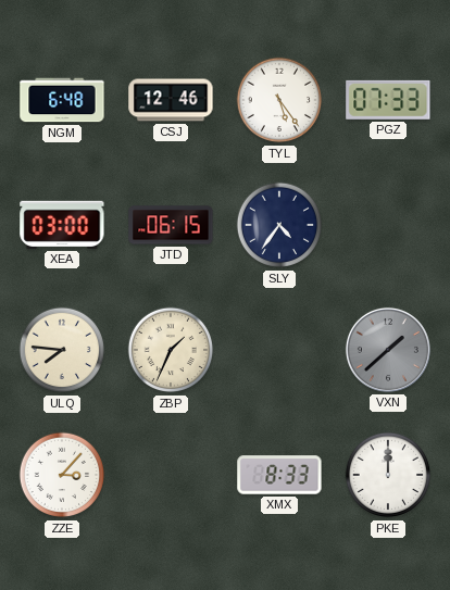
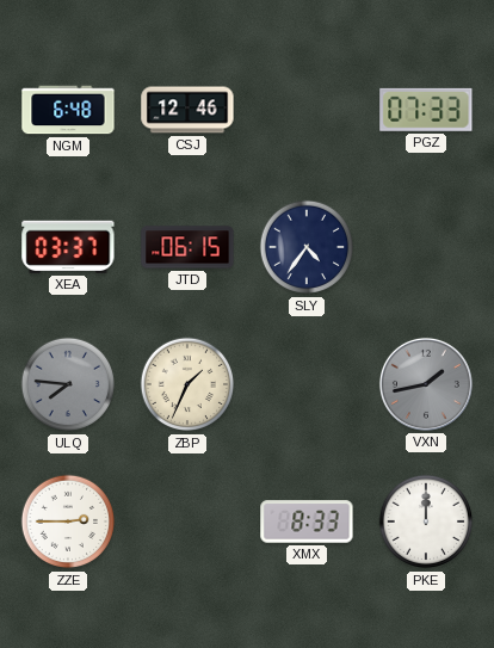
TYL: 5:24 -> none
XEA: 03:00 -> 03:37
ULQ dial: cream -> grey
VXN: 1:38 -> 1:43
ZZE: 3:07 -> 2:45
